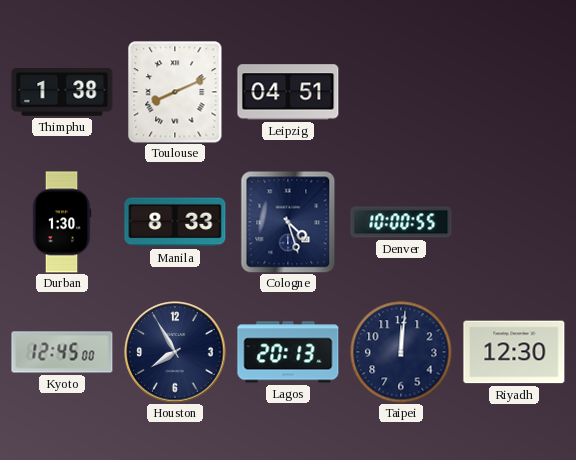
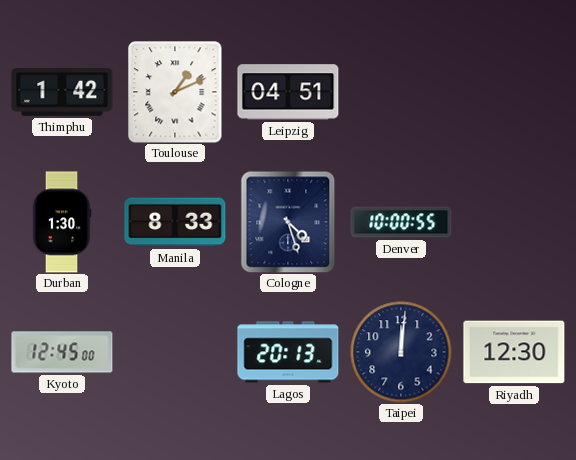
Thimphu: 1:38 -> 1:42
Toulouse: 8:11 -> 1:11
Houston: 7:55 -> none
